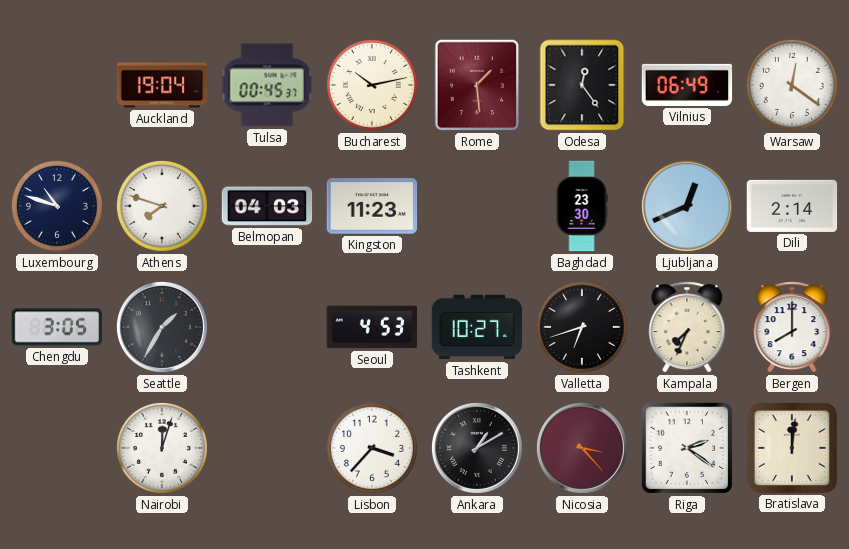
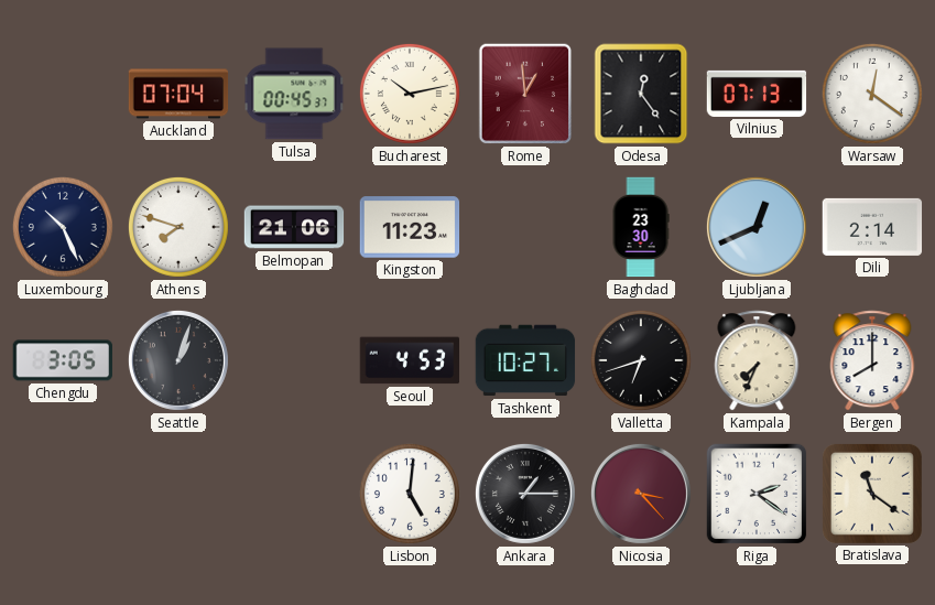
Auckland: 19:04 -> 07:04
Rome: 1:29 -> 12:59
Vilnius: 06:49 -> 07:13
Luxembourg: 10:48 -> 10:26
Belmopan: 04:03 -> 21:06
Seattle: 1:35 -> 1:03
Nairobi: 12:03 -> none
Lisbon: 3:37 -> 5:01
Ankara: 1:10 -> 1:15
Bratislava: 12:01 -> 11:21
